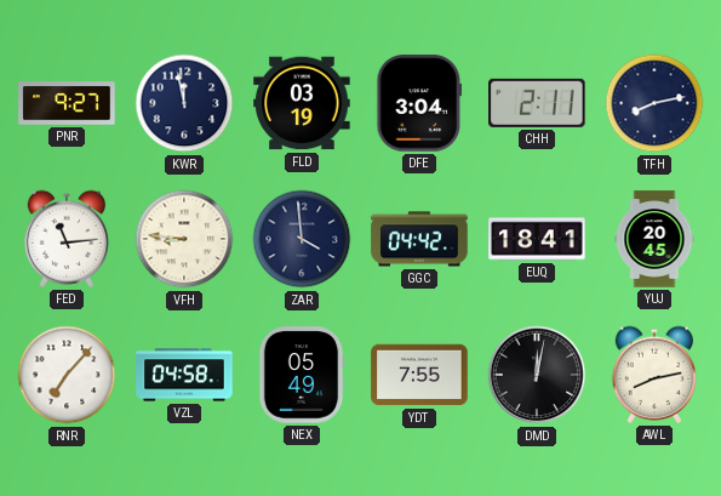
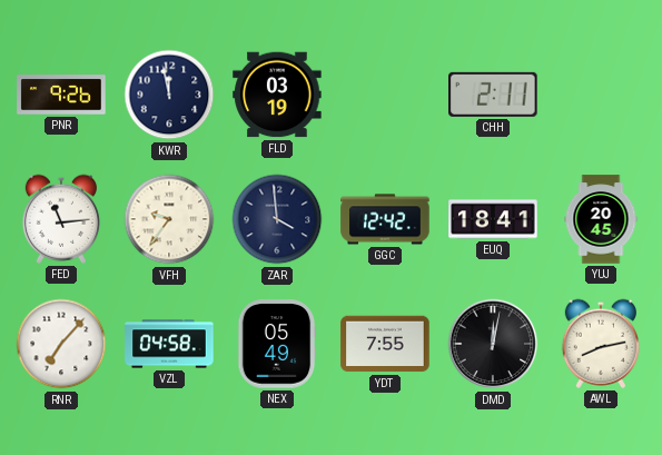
PNR: 9:27 -> 9:26
DFE: 3:04 -> none
TFH: 8:13 -> none
VFH: 8:46 -> 9:36
GGC: 04:42 -> 12:42
